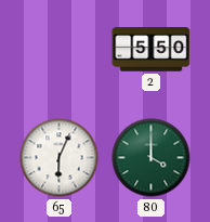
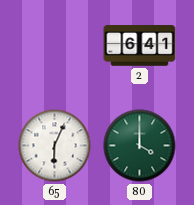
2: 5:50 -> 6:41
